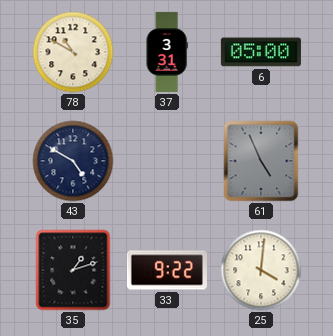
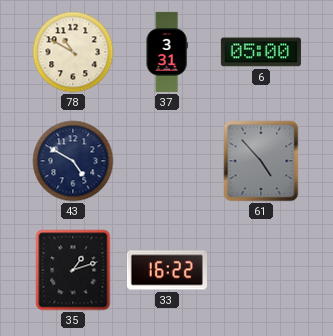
61: 4:56 -> 4:53
33: 9:22 -> 16:22
25: 4:01 -> none
